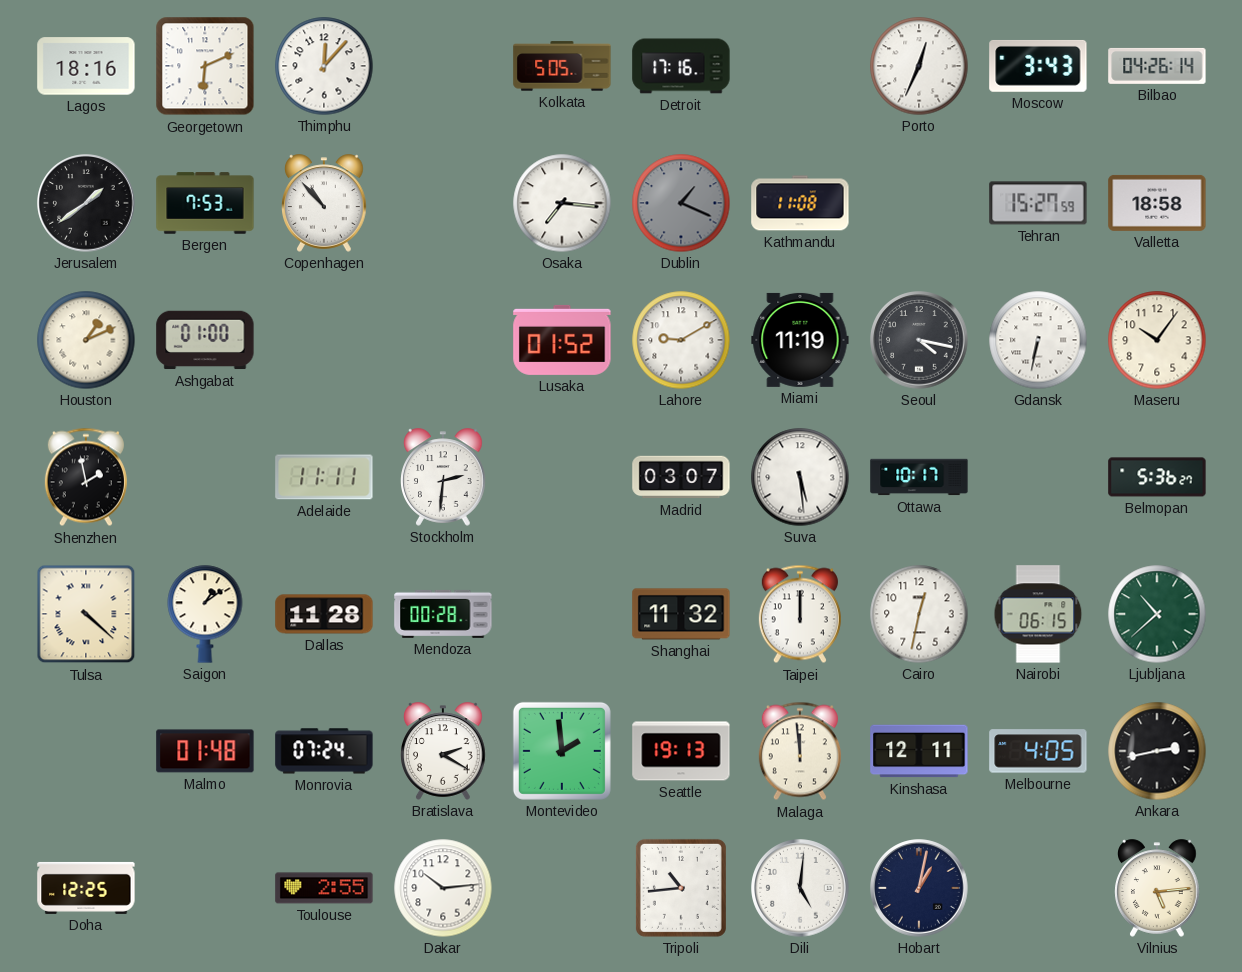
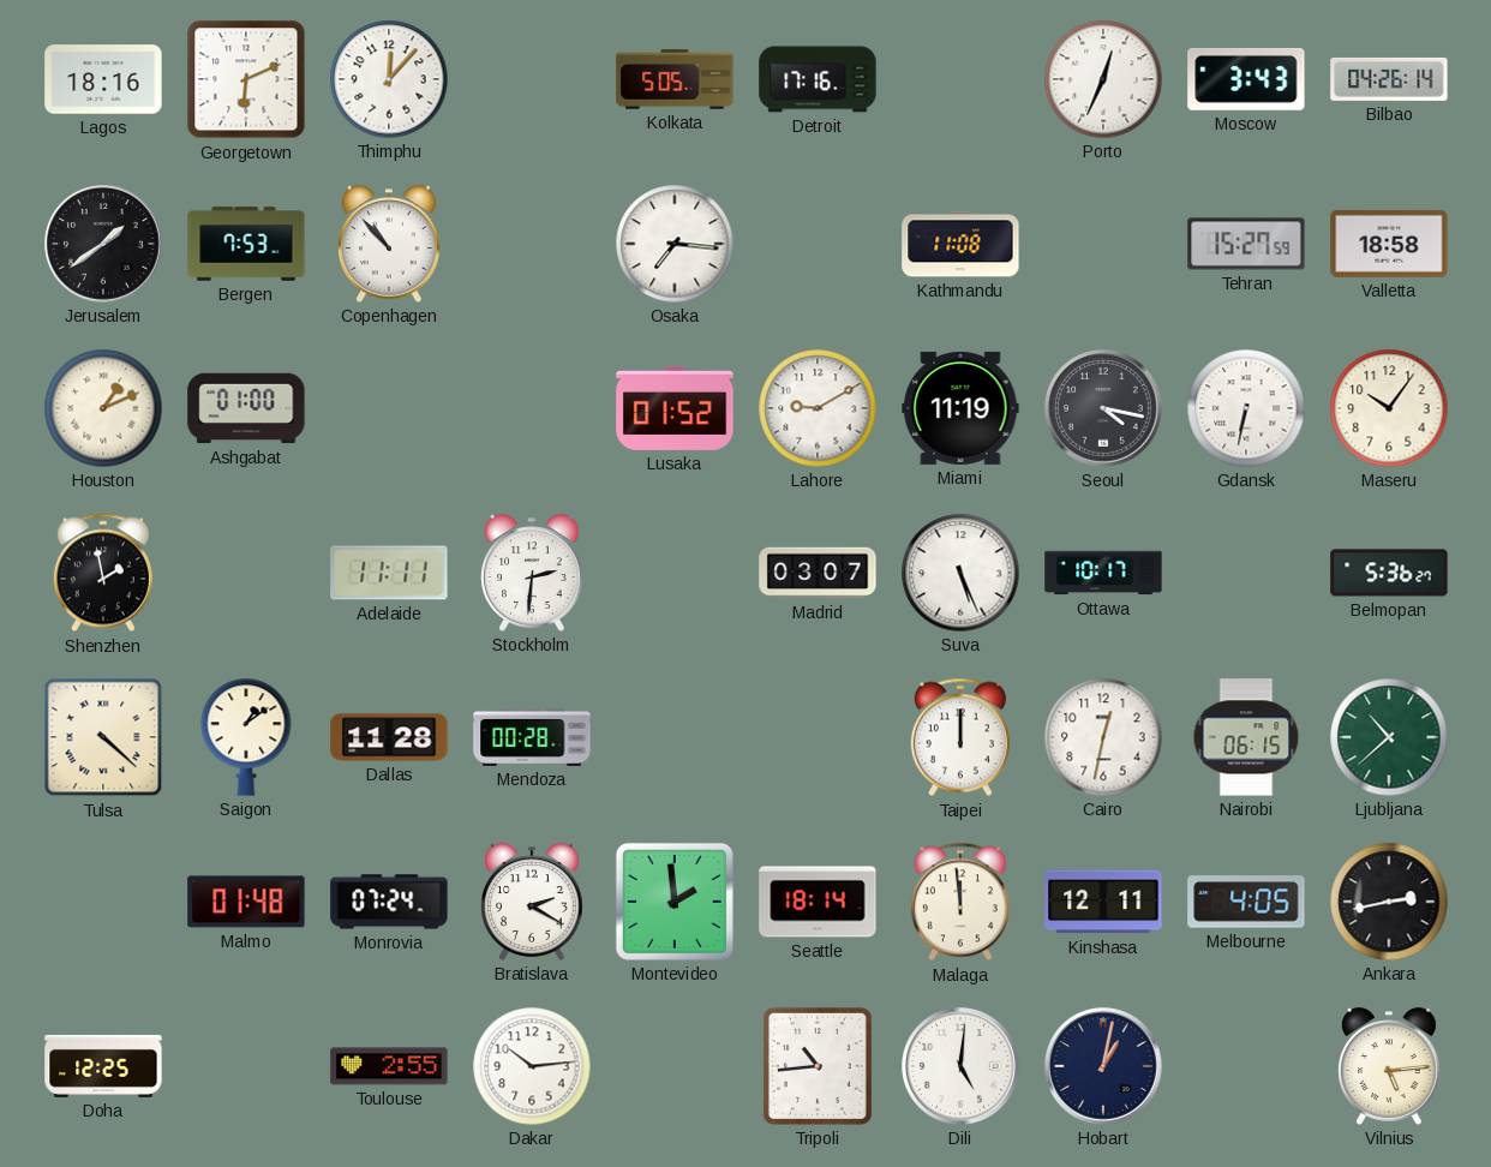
Dublin: 1:19 -> none
Suva: 5:29 -> 5:26
Shanghai: 11:32 -> none
Seattle: 19:13 -> 18:14
